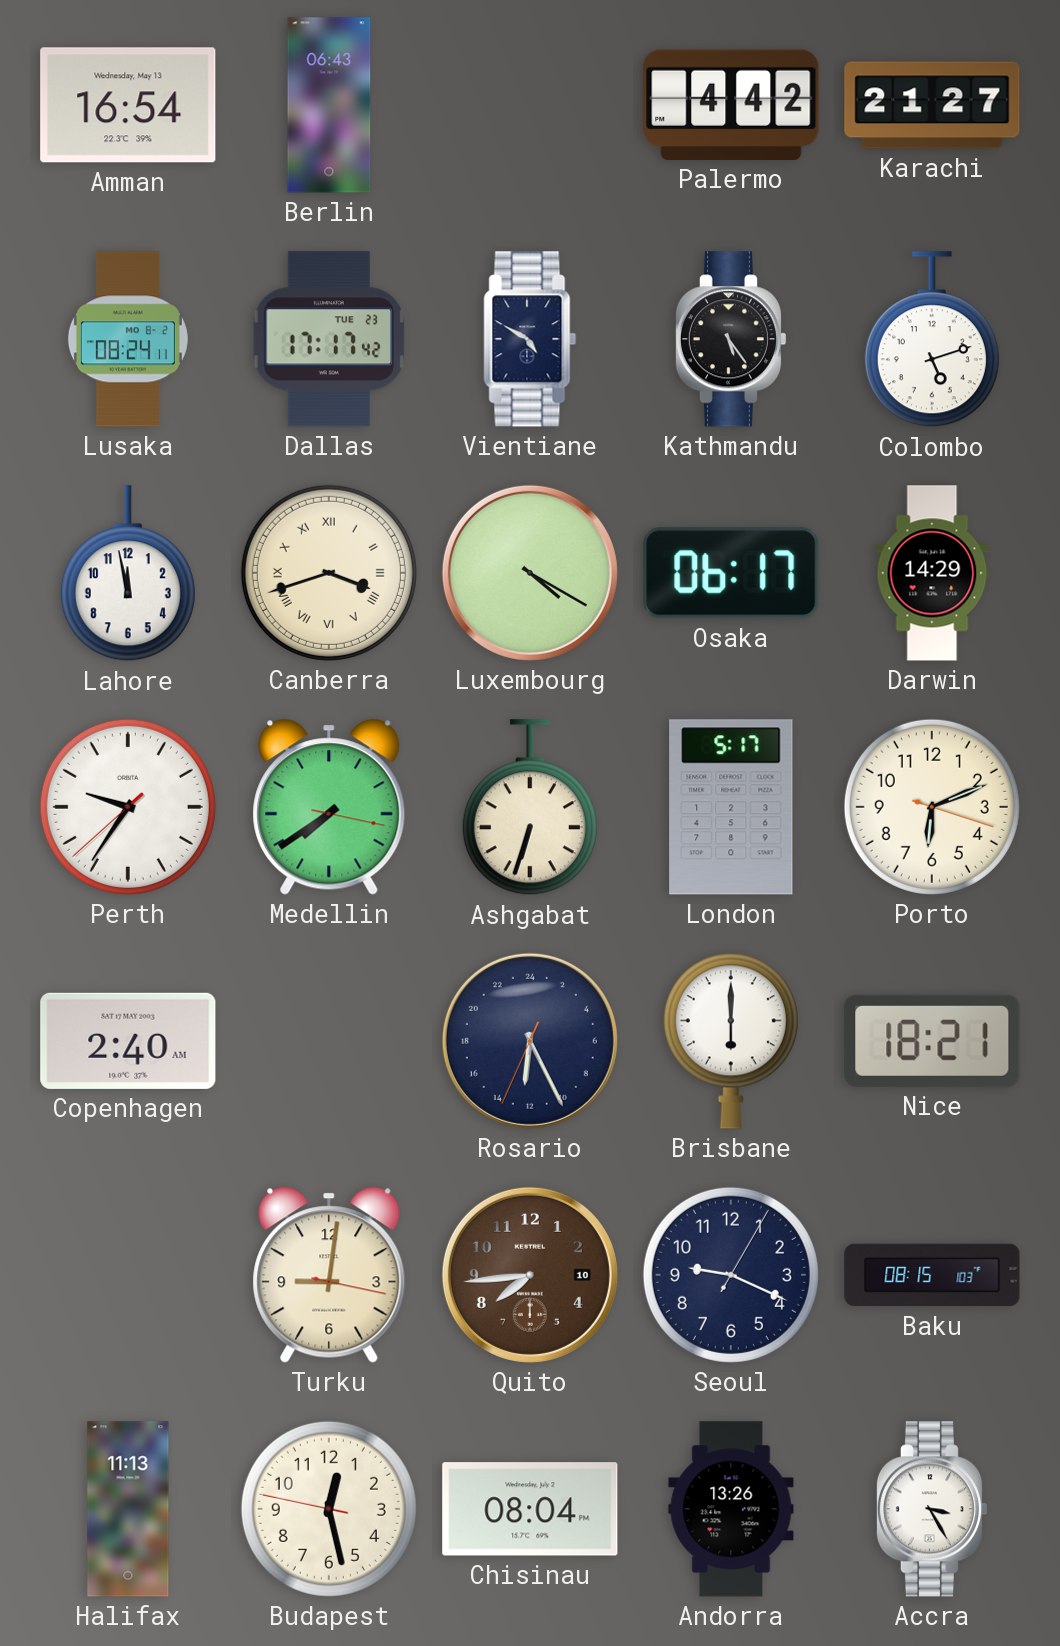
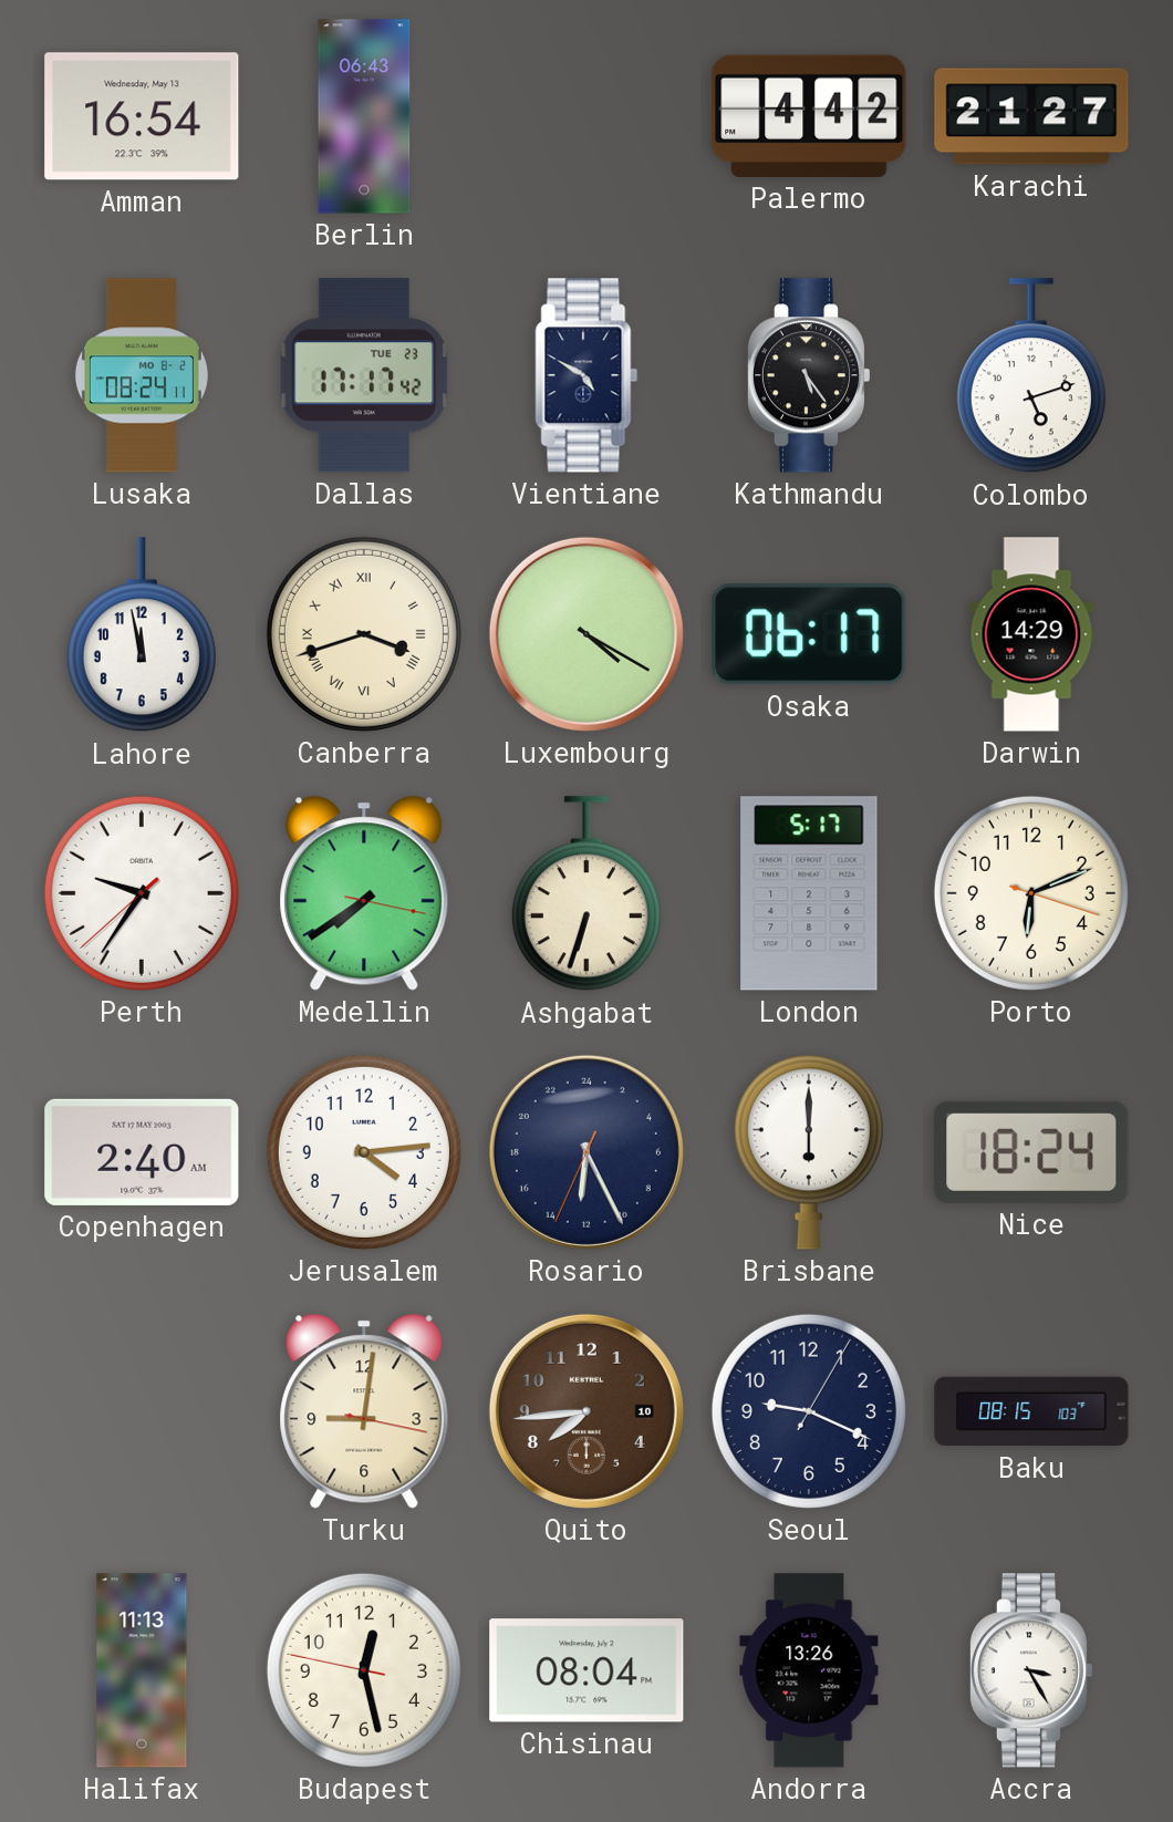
Jerusalem: none -> 4:14
Nice: 18:21 -> 18:24
